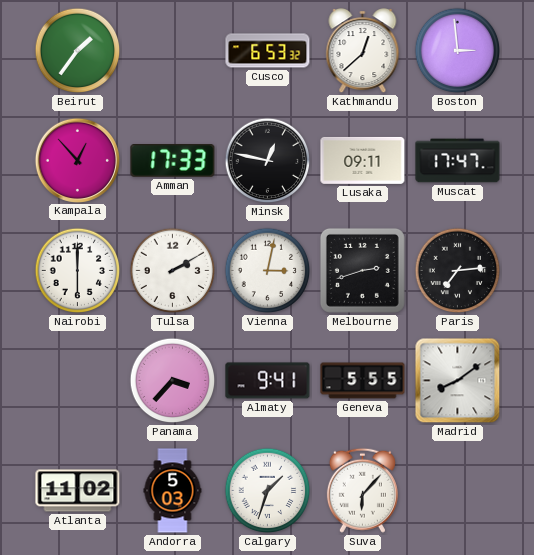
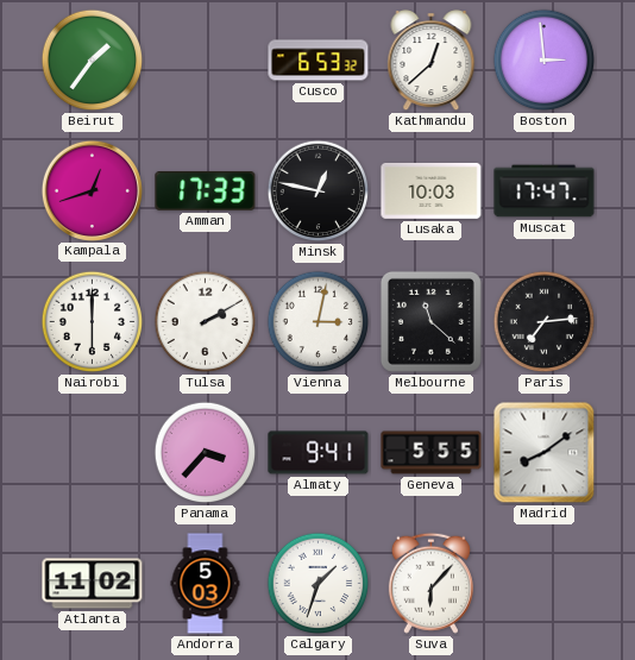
Kampala: 12:53 -> 12:42
Lusaka: 09:11 -> 10:03
Melbourne: 2:42 -> 11:22
